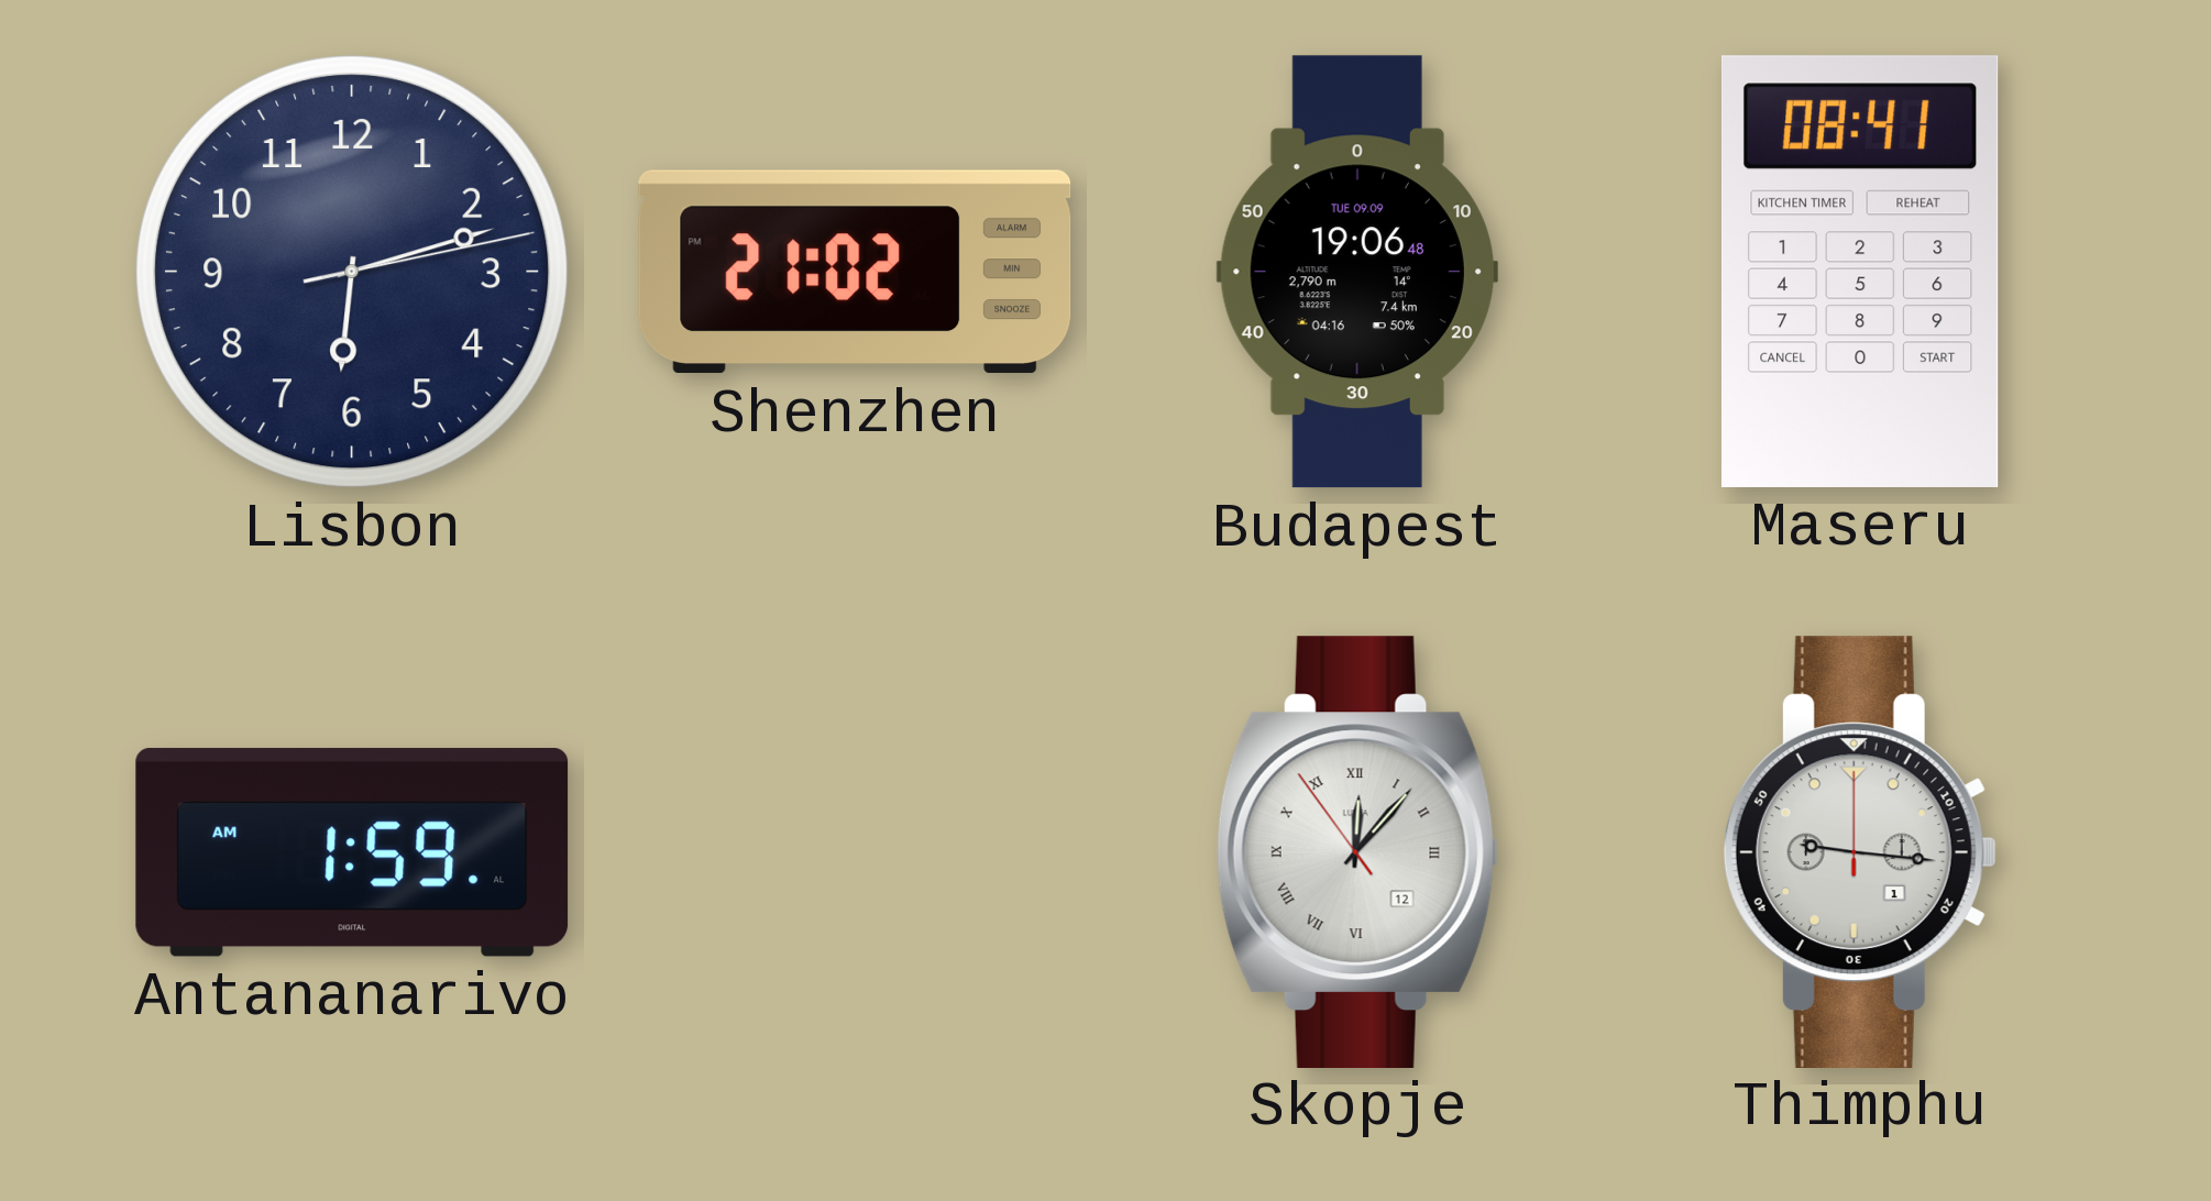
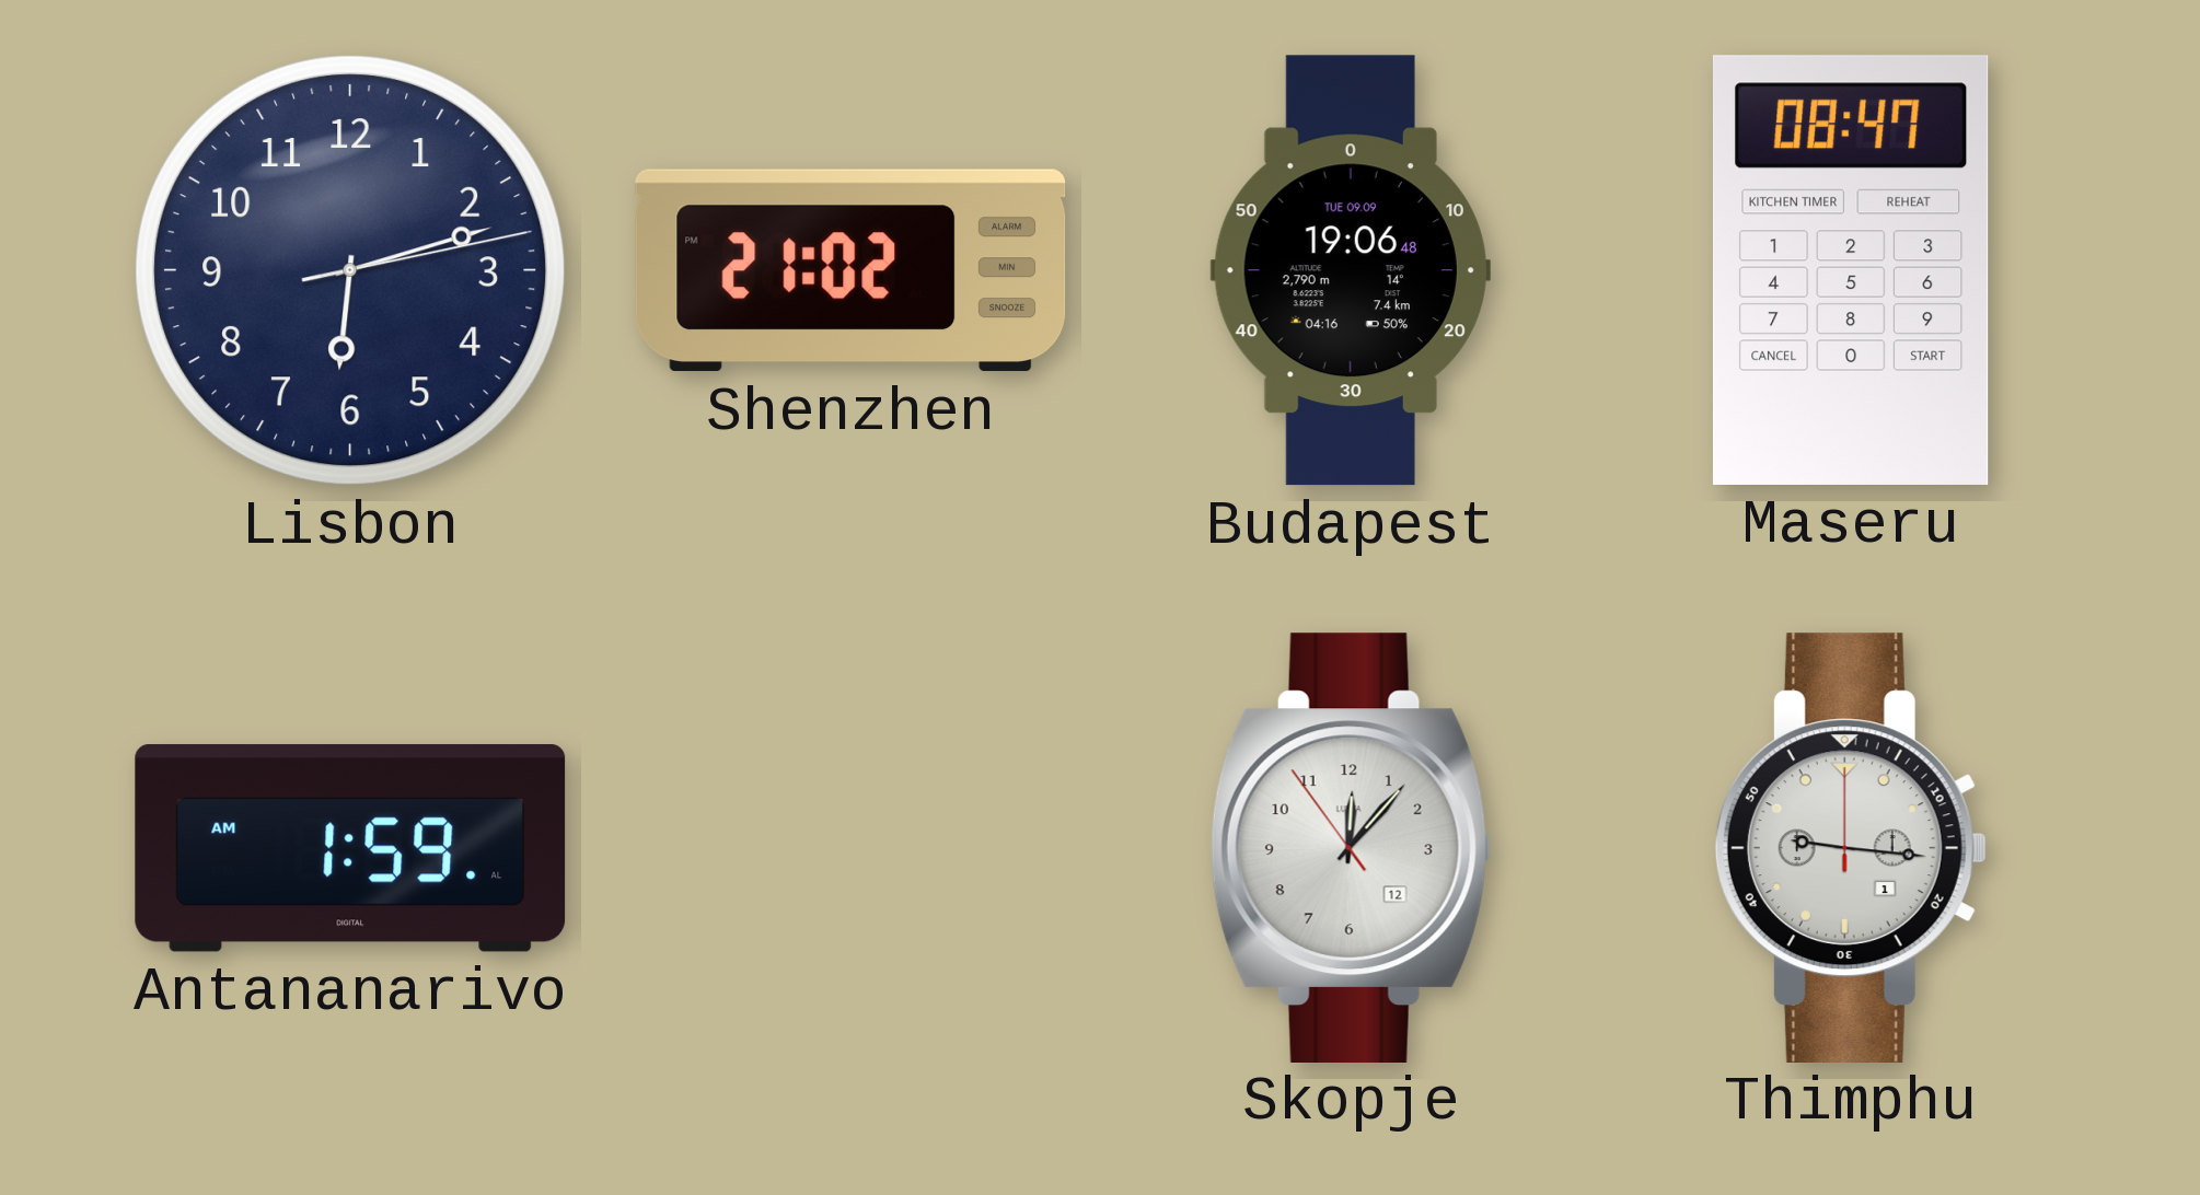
Maseru: 08:41 -> 08:47
Skopje numerals: Roman -> Arabic
